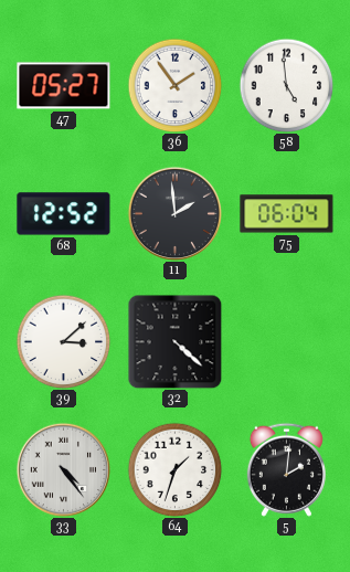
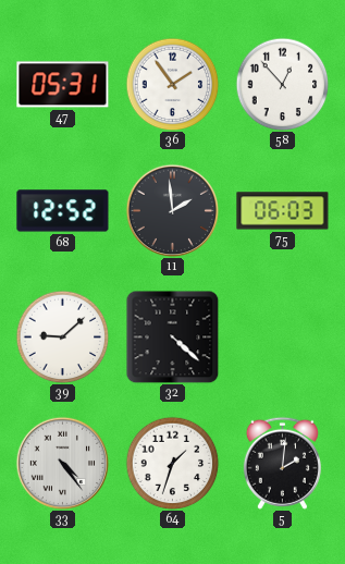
47: 05:27 -> 05:31
58: 4:59 -> 12:53
75: 06:04 -> 06:03
39: 3:08 -> 9:08
